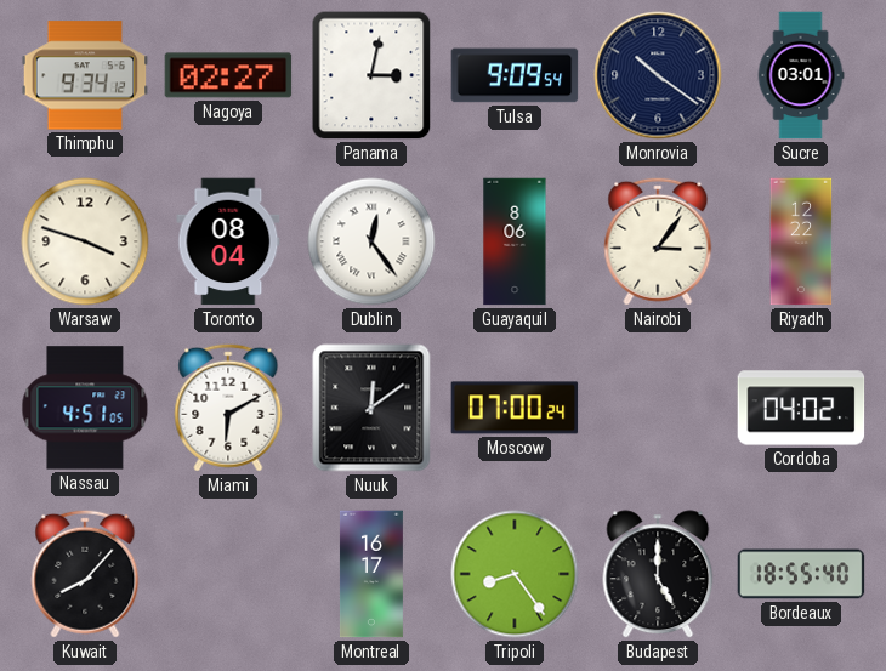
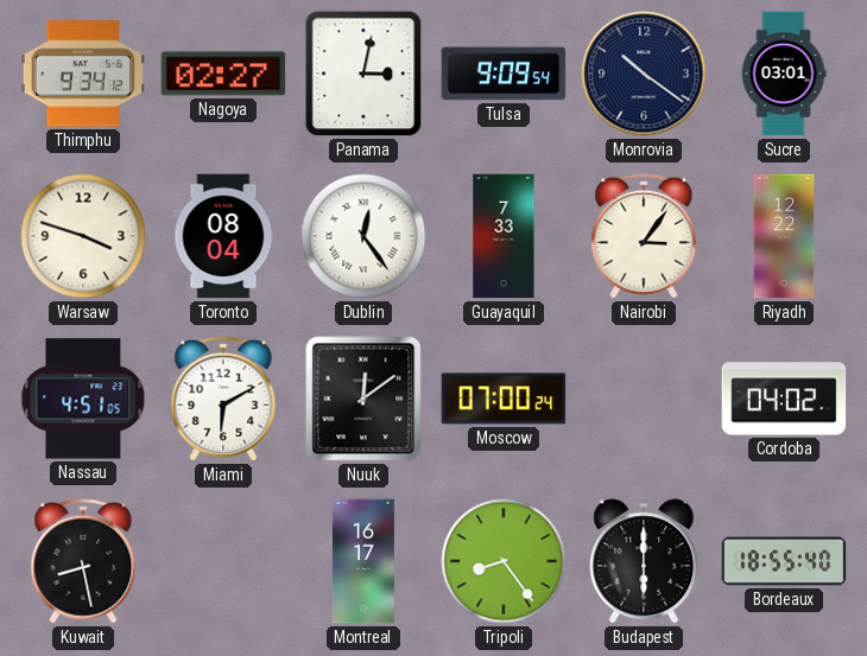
Guayaquil: 8:06 -> 7:33
Kuwait: 8:07 -> 8:28
Budapest: 5:00 -> 6:00
